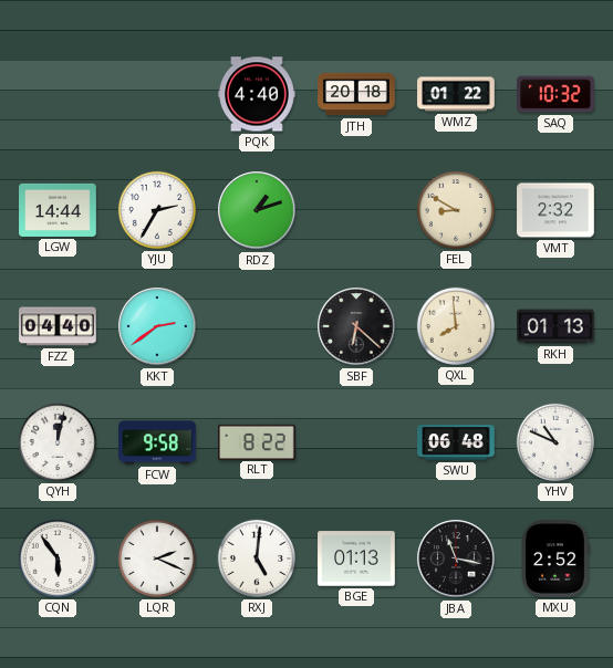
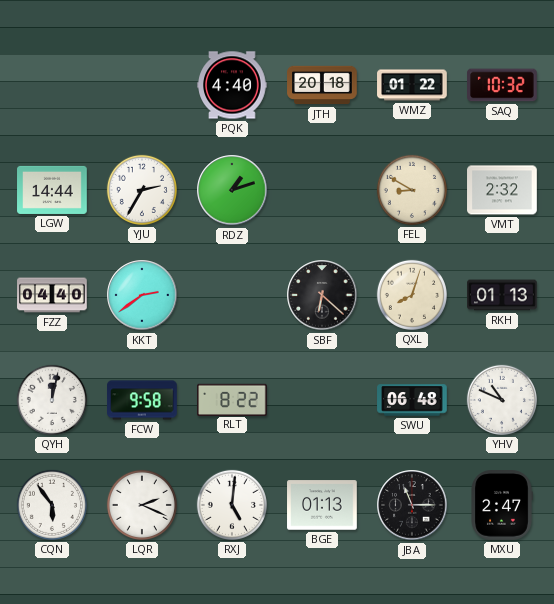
QXL: 7:59 -> 8:03
JBA: 11:17 -> 11:15
MXU: 2:52 -> 2:47
